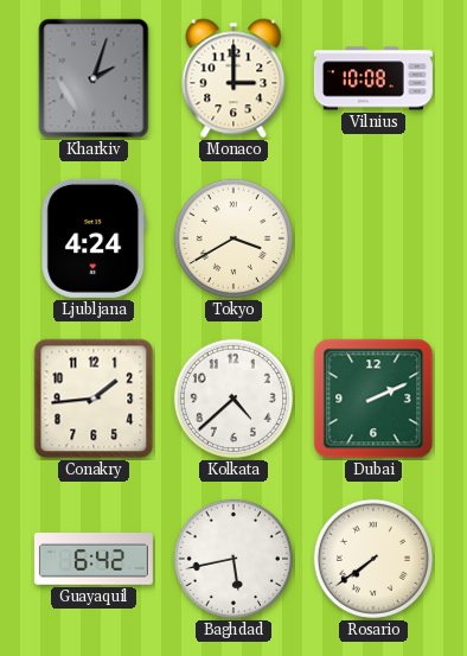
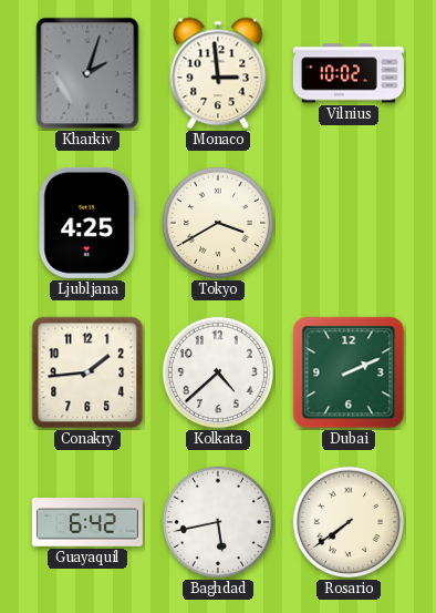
Monaco: 3:00 -> 2:59
Vilnius: 10:08 -> 10:02
Ljubljana: 4:24 -> 4:25
